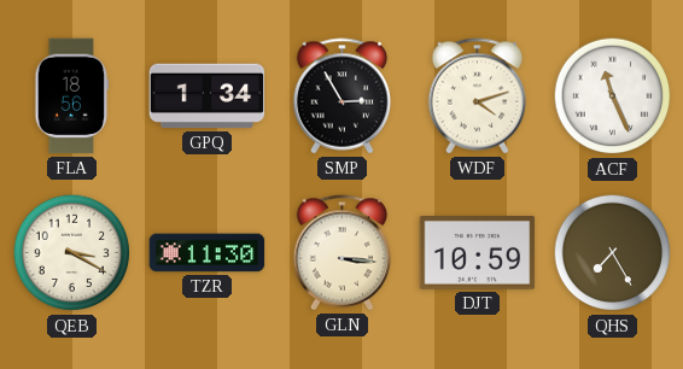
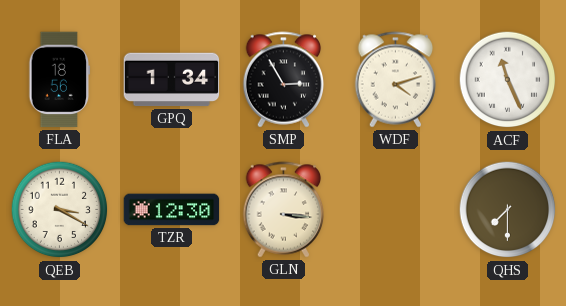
TZR: 11:30 -> 12:30
DJT: 10:59 -> none
QHS: 7:25 -> 7:30
